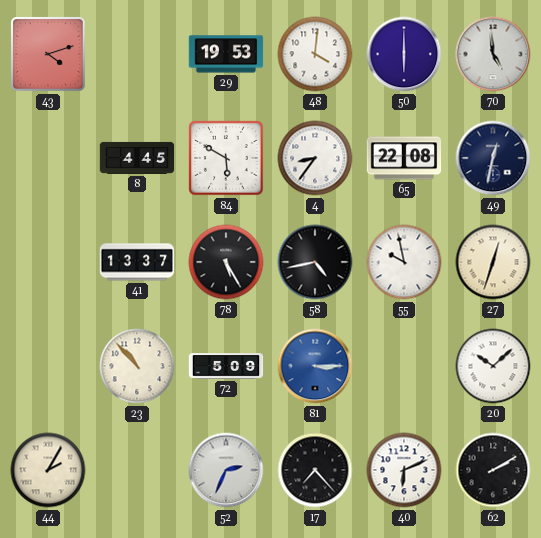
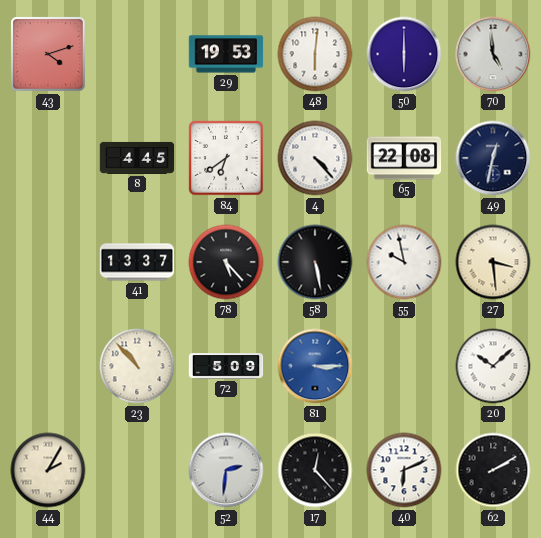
48: 4:01 -> 6:01
84: 5:50 -> 6:39
4: 8:36 -> 4:23
78: 5:25 -> 5:23
58: 4:43 -> 5:28
27: 12:33 -> 3:29
52: 2:34 -> 2:31
17: 7:23 -> 12:23
